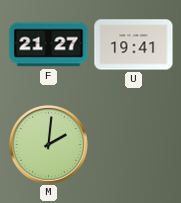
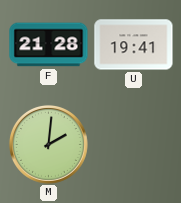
F: 21:27 -> 21:28
